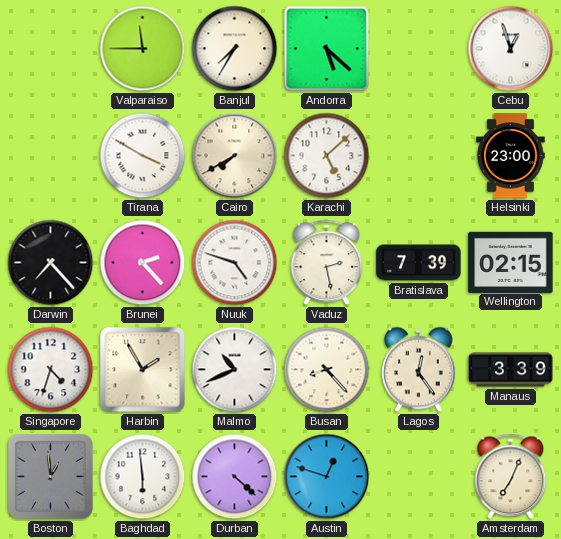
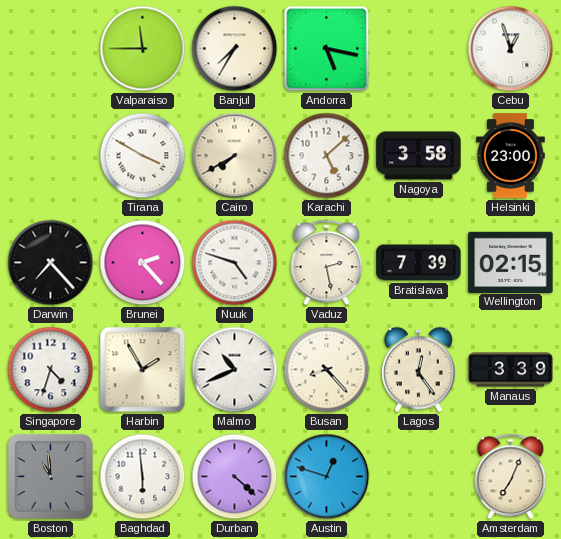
Andorra: 5:22 -> 5:17
Nagoya: none -> 3:58
Boston: 12:59 -> 10:59
